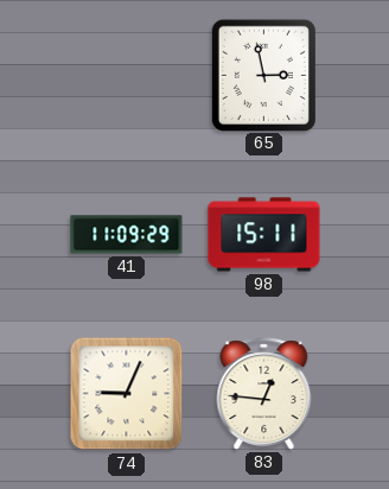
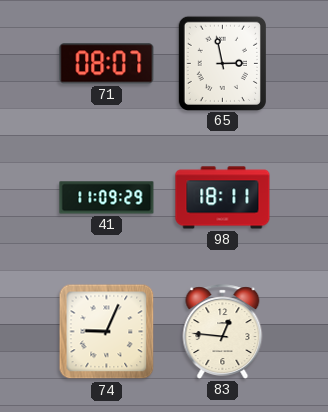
71: none -> 08:07
98: 15:11 -> 18:11
